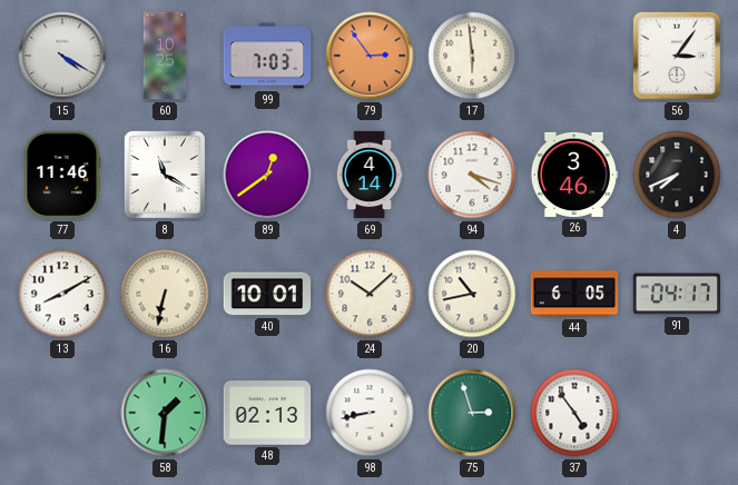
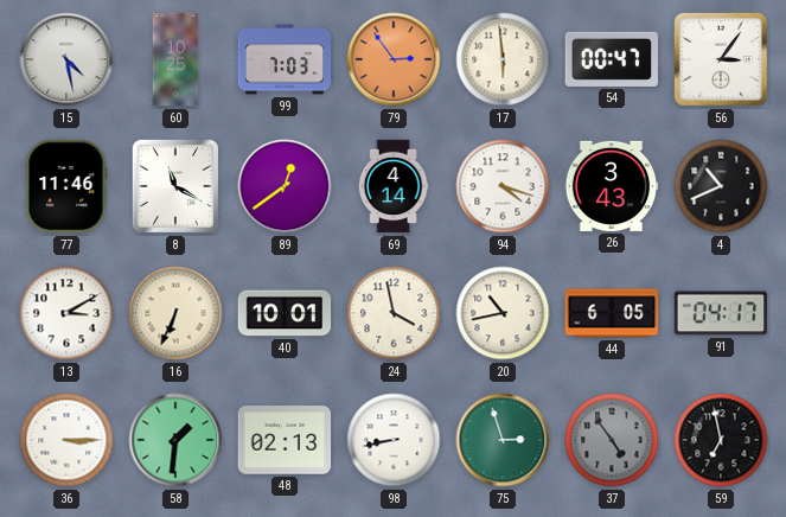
15: 4:20 -> 4:28
54: none -> 00:47
26: 3:46 -> 3:43
4: 7:41 -> 10:41
13: 8:10 -> 3:10
16: 6:32 -> 6:34
24: 10:08 -> 3:58
36: none -> 3:15
37 dial: white -> grey
59: none -> 6:58
